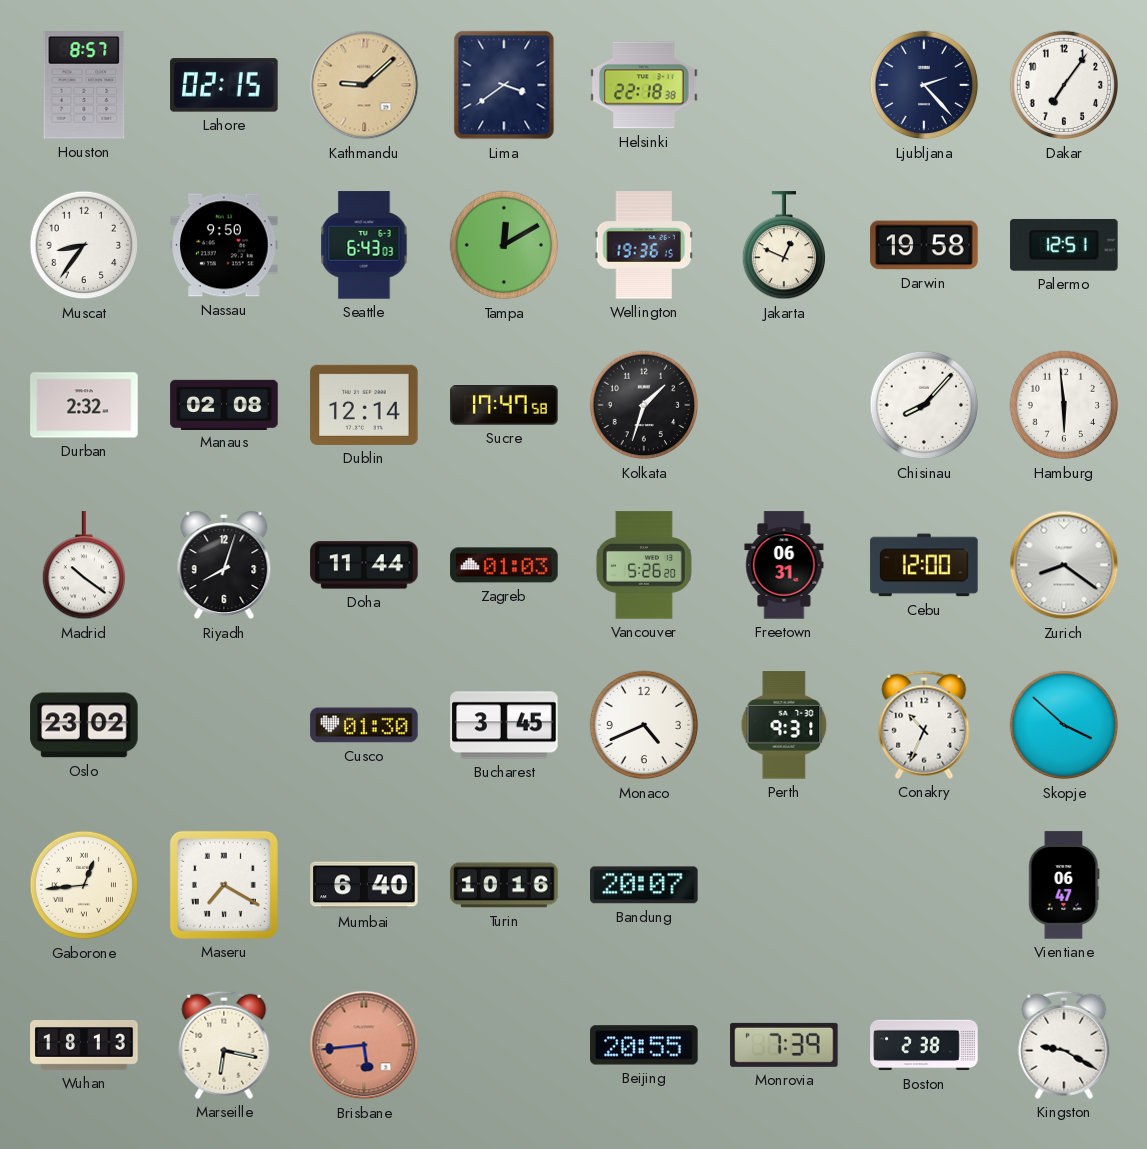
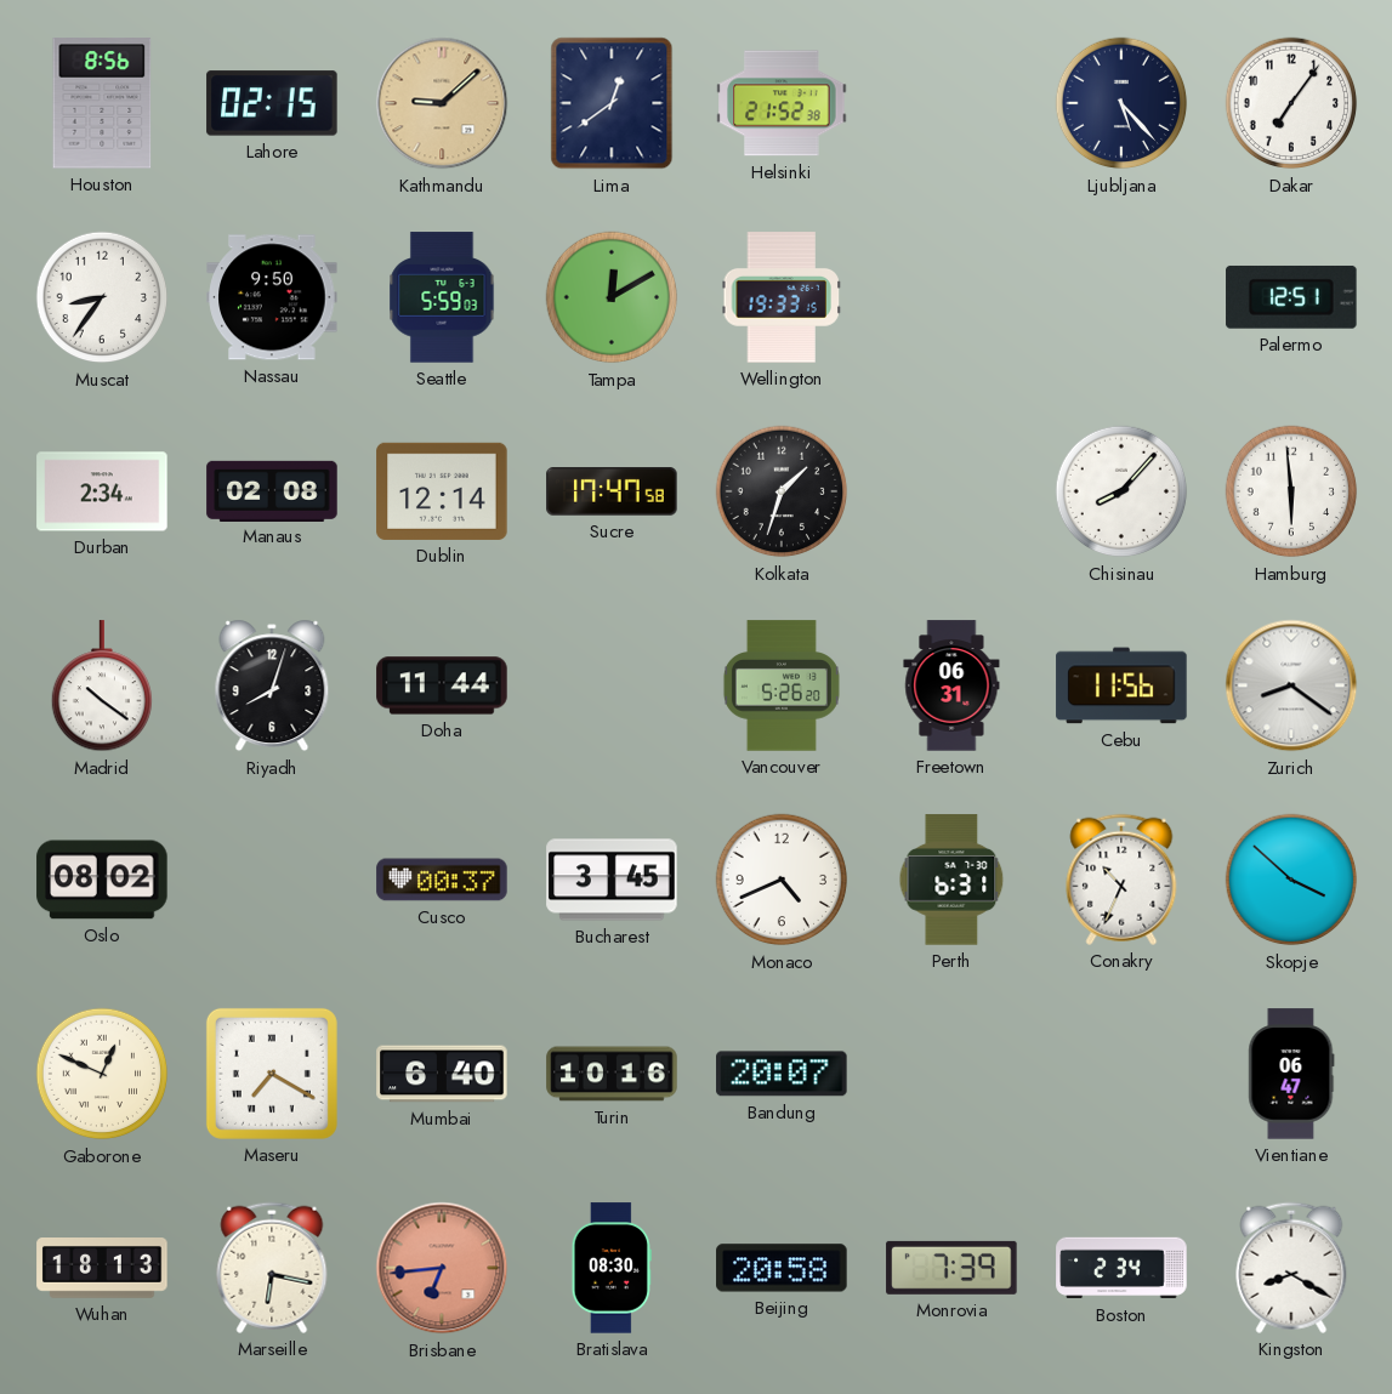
Houston: 8:57 -> 8:56
Lima: 3:39 -> 12:39
Helsinki: 22:18 -> 21:52
Ljubljana: 2:23 -> 5:23
Seattle: 6:43 -> 5:59
Wellington: 19:36 -> 19:33
Jakarta: 12:49 -> none
Darwin: 19:58 -> none
Durban: 2:32 -> 2:34
Zagreb: 01:03 -> none
Cebu: 12:00 -> 11:56
Oslo: 23:02 -> 08:02
Cusco: 01:30 -> 00:37
Perth: 9:31 -> 6:31
Gaborone: 12:44 -> 12:49
Brisbane: 5:44 -> 6:44
Bratislava: none -> 08:30
Beijing: 20:55 -> 20:58
Boston: 2:38 -> 2:34
Kingston: 9:20 -> 8:20
